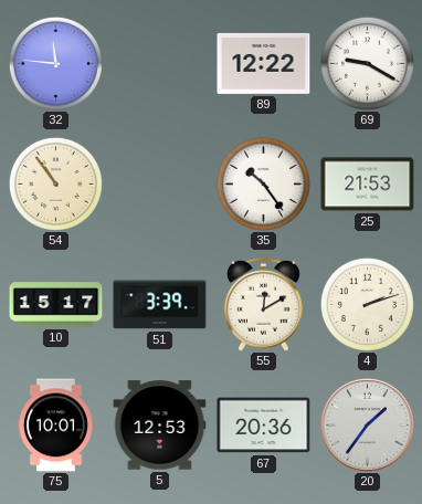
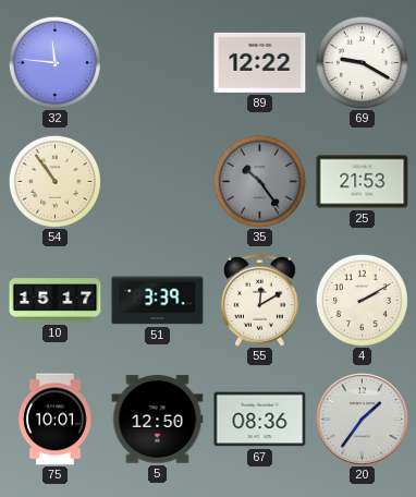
35 dial: white -> grey
4: 2:12 -> 2:10
5: 12:53 -> 12:50
67: 20:36 -> 08:36
